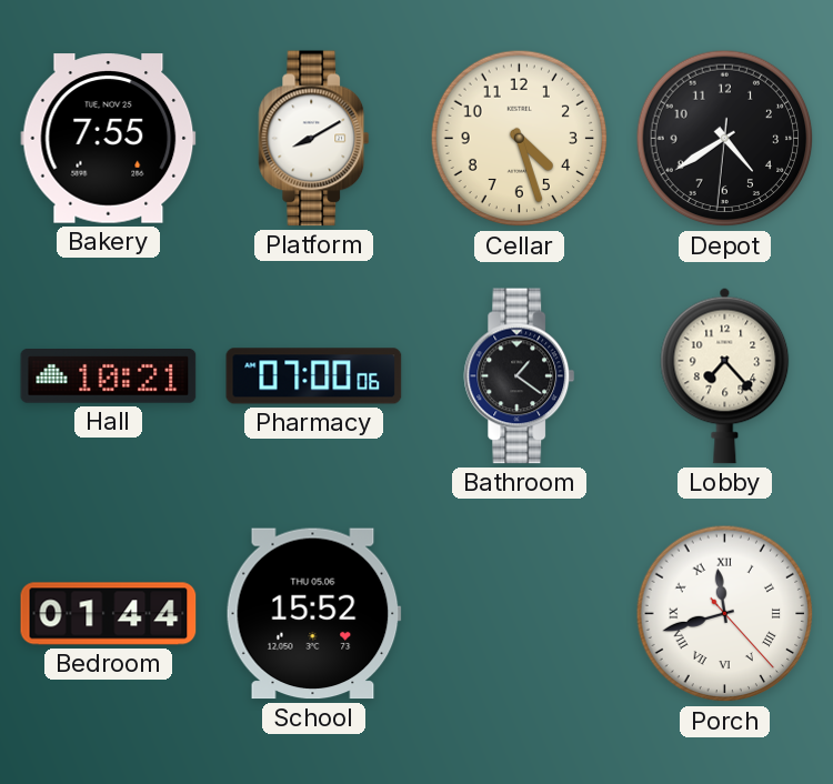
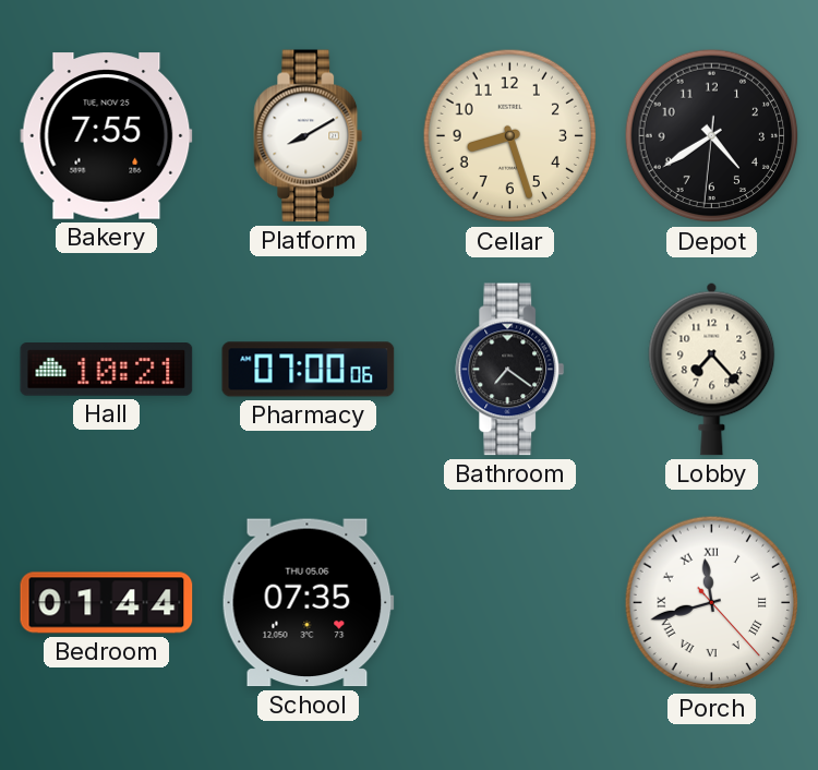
Cellar: 4:27 -> 8:27
Bathroom: 1:21 -> 7:21
School: 15:52 -> 07:35
